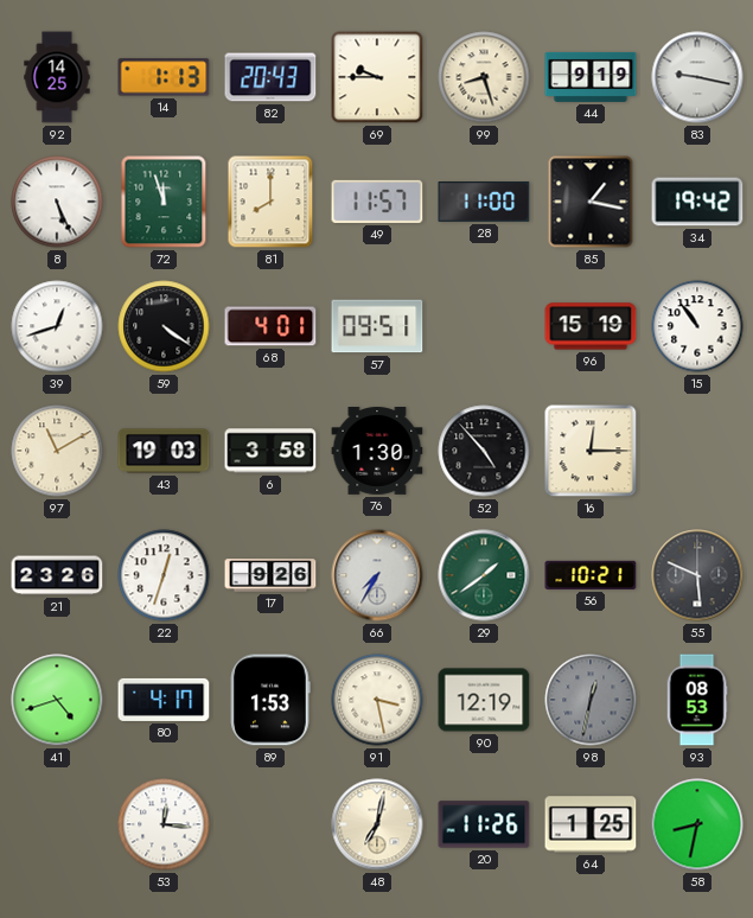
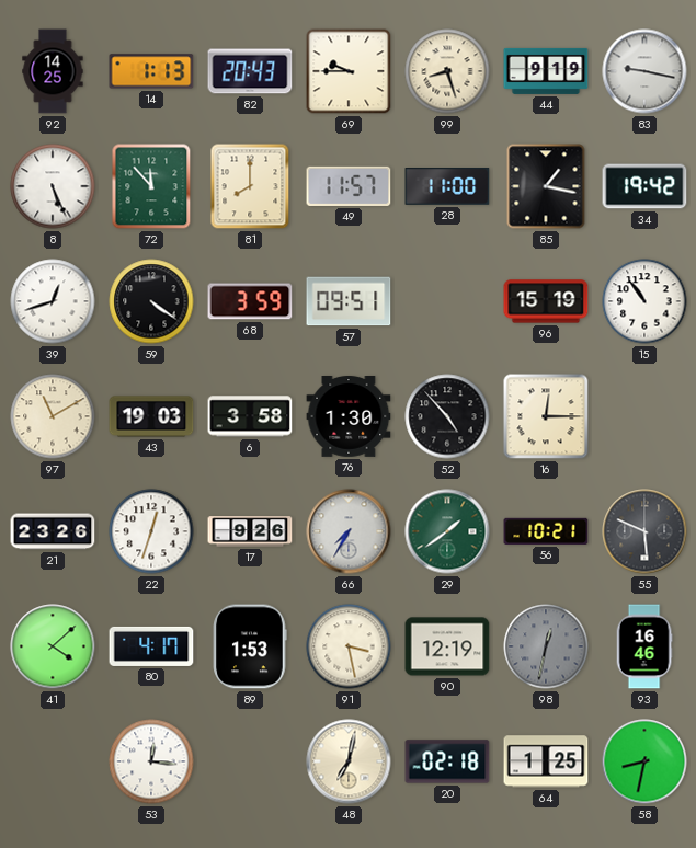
72: 11:57 -> 11:53
68: 4:01 -> 3:59
41: 4:42 -> 4:08
93: 08:53 -> 16:46
20: 11:26 -> 02:18
